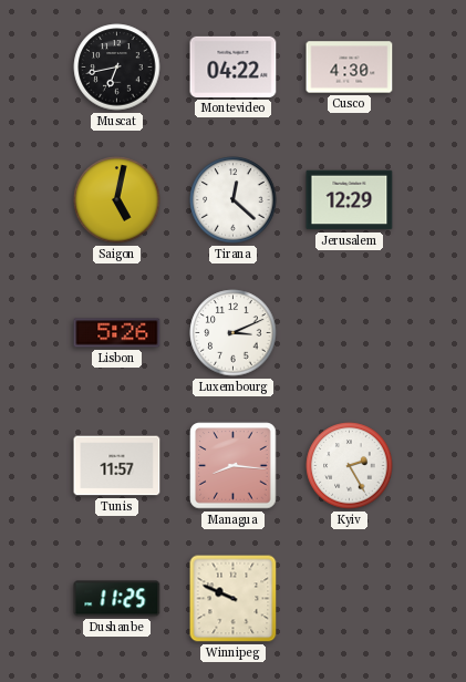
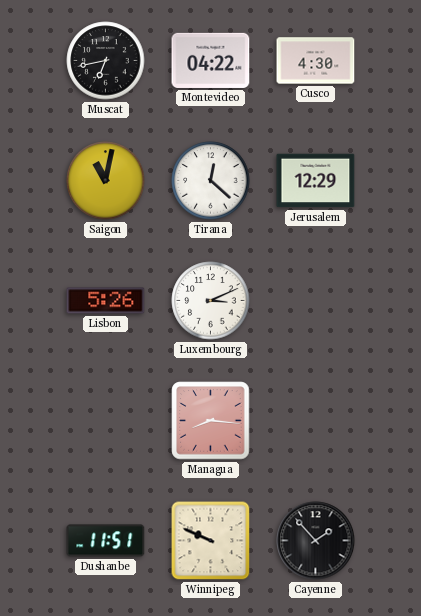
Saigon: 5:02 -> 11:02
Tunis: 11:57 -> none
Kyiv: 2:25 -> none
Dushanbe: 11:25 -> 11:51
Cayenne: none -> 1:53
